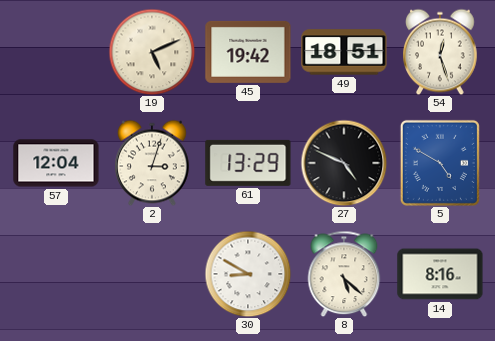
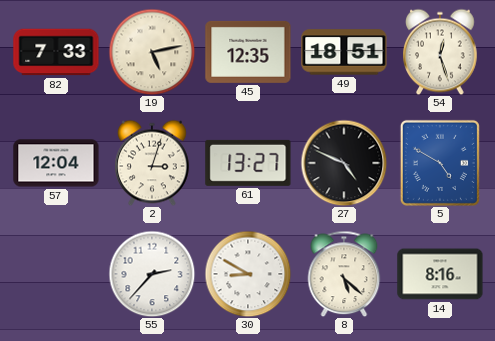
82: none -> 7:33
19: 5:11 -> 5:13
45: 19:42 -> 12:35
61: 13:29 -> 13:27
55: none -> 2:37
